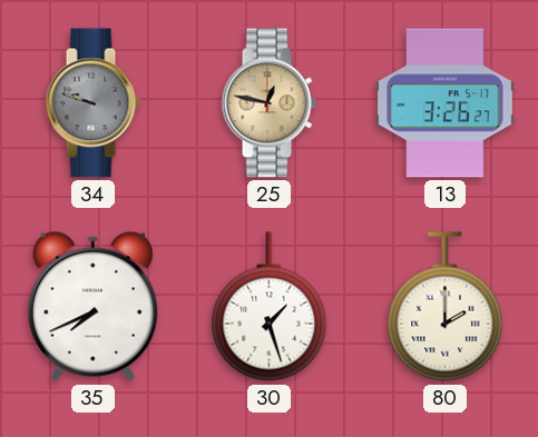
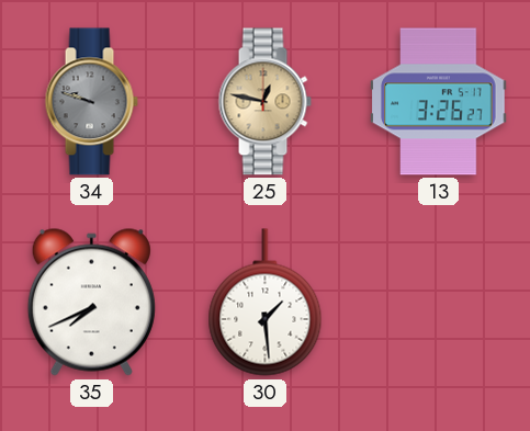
30: 1:27 -> 1:29
80: 2:00 -> none
